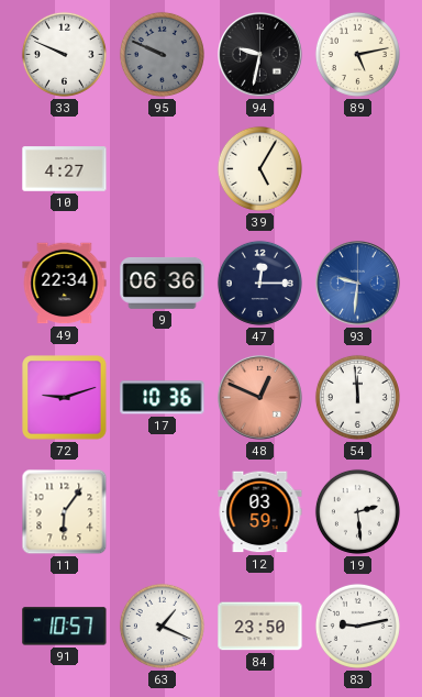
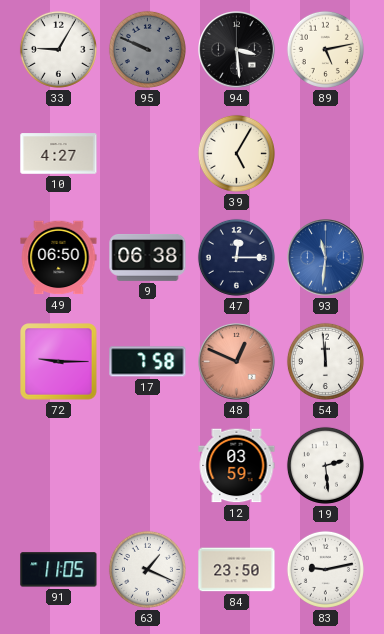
33: 9:49 -> 9:05
94: 9:32 -> 3:29
49: 22:34 -> 06:50
9: 06:36 -> 06:38
93: 9:31 -> 11:31
72: 9:12 -> 9:15
17: 10:36 -> 7:58
11: 6:06 -> none
91: 10:57 -> 11:05
